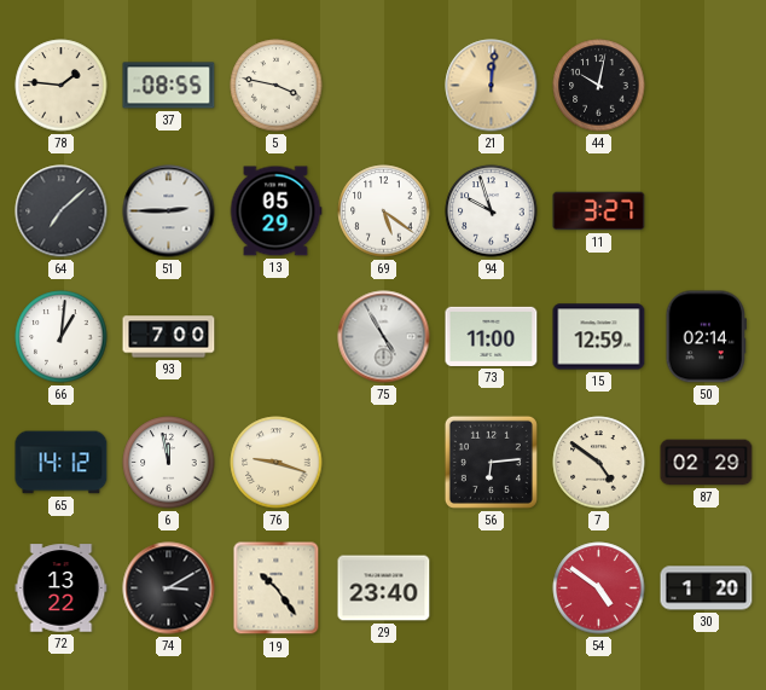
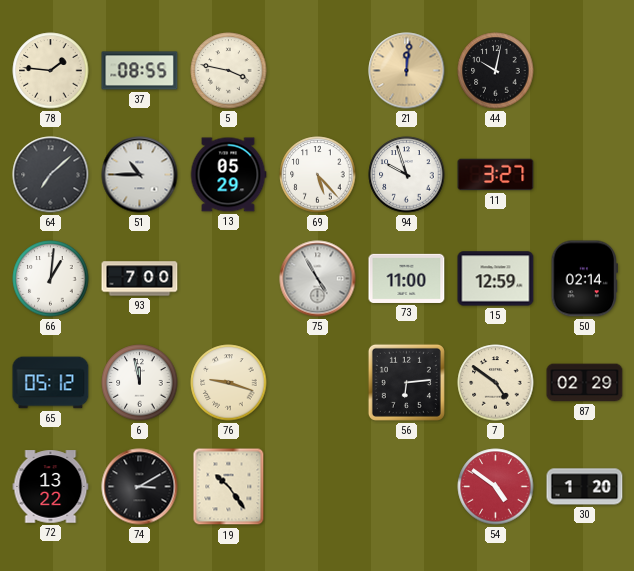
51: 2:45 -> 10:45
69: 5:21 -> 5:23
65: 14:12 -> 05:12
29: 23:40 -> none
